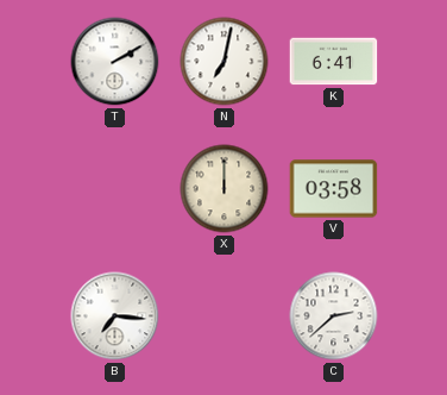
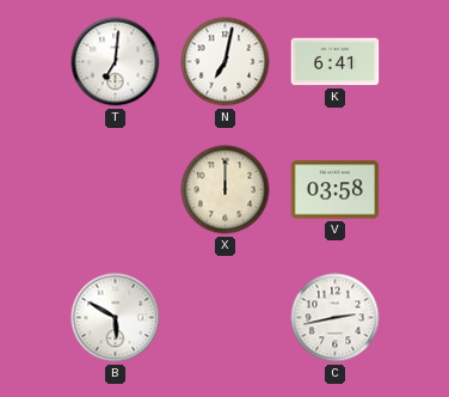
T: 2:10 -> 7:01
B: 7:16 -> 5:50
C: 2:38 -> 2:43
